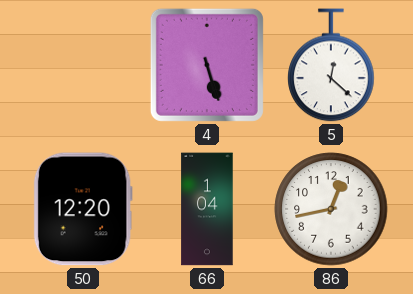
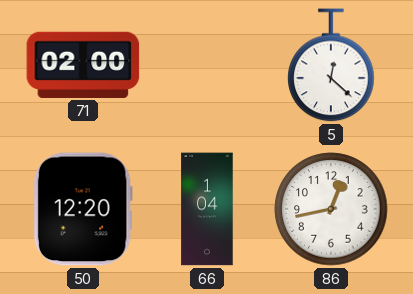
71: none -> 02:00
4: 5:27 -> none
